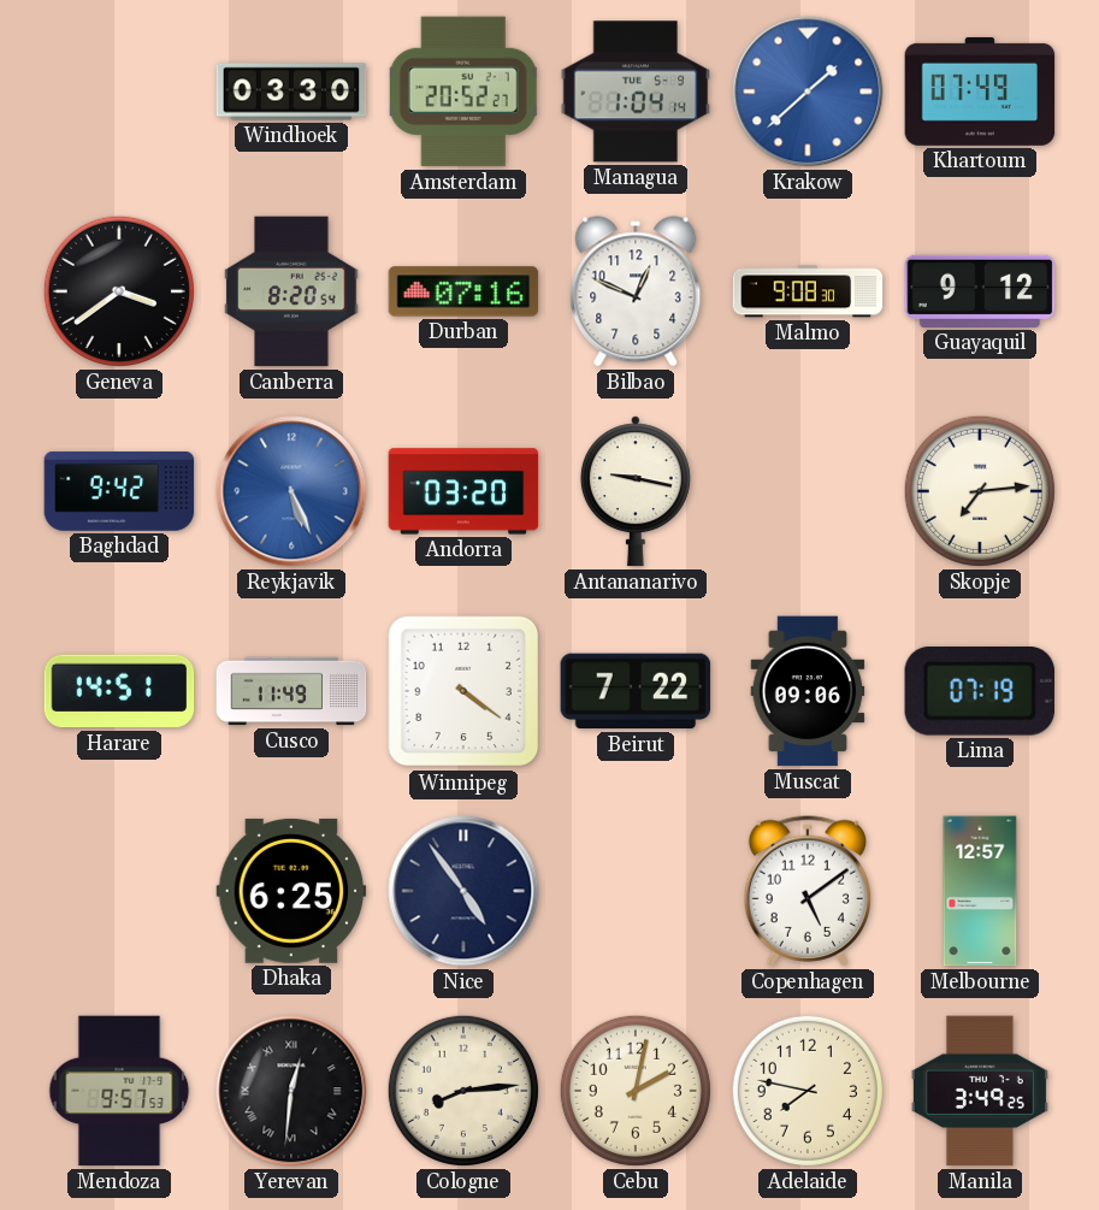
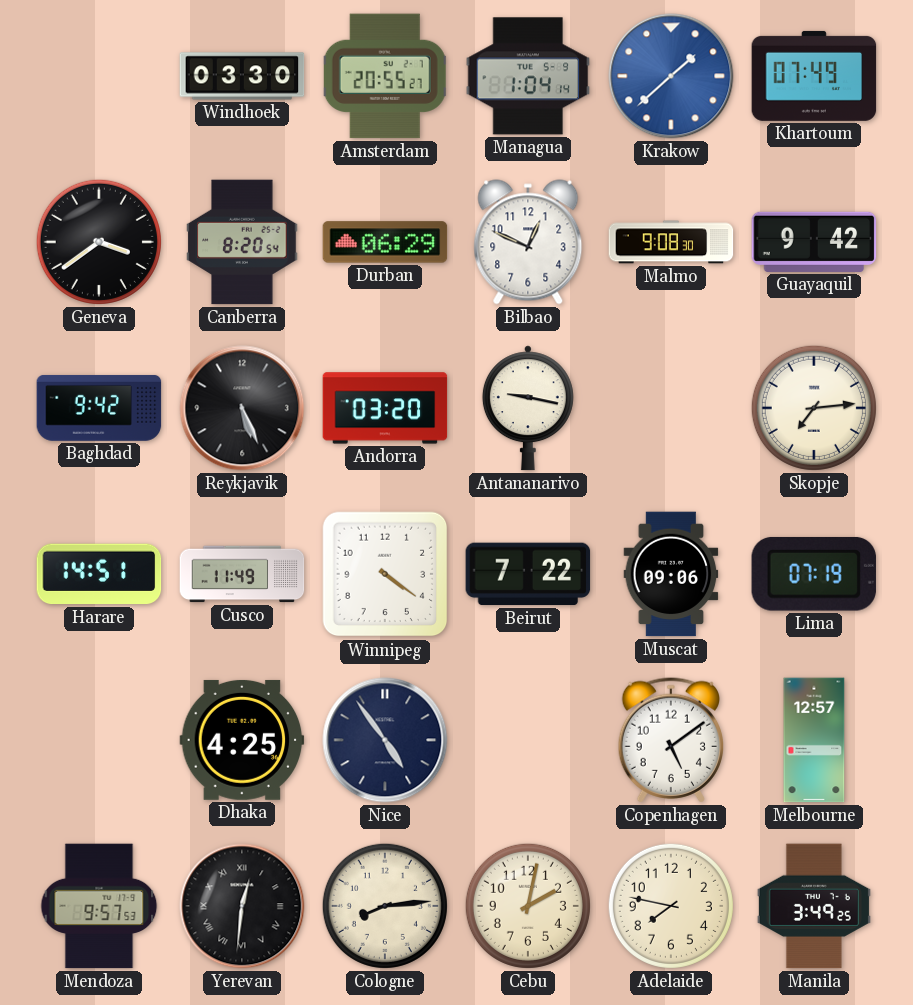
Amsterdam: 20:52 -> 20:55
Durban: 07:16 -> 06:29
Guayaquil: 9:12 -> 9:42
Reykjavik dial: blue -> black
Dhaka: 6:25 -> 4:25
